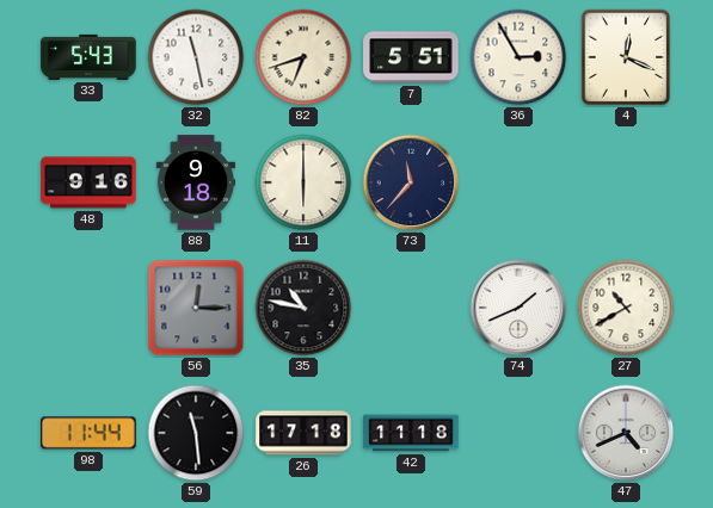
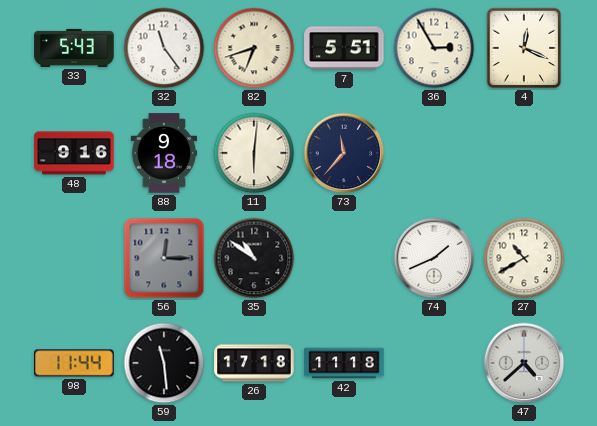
32: 11:28 -> 11:24
11: 6:00 -> 6:01
35: 10:47 -> 10:51
47: 4:41 -> 4:38
